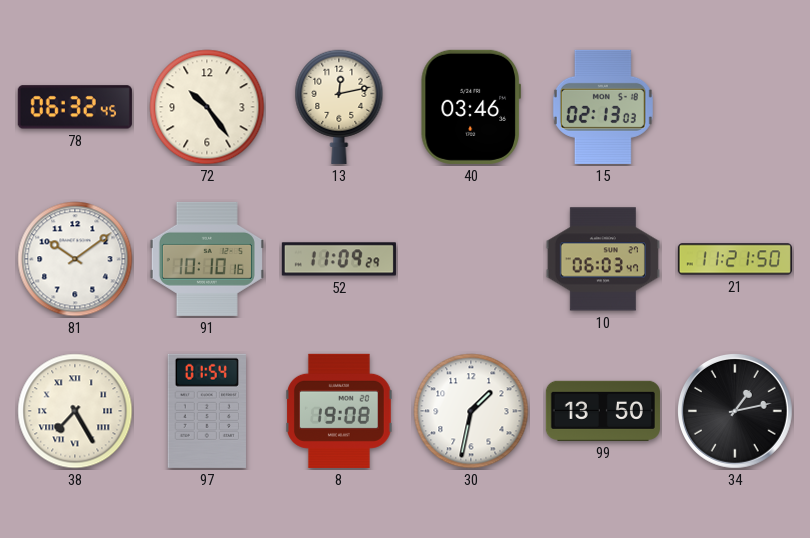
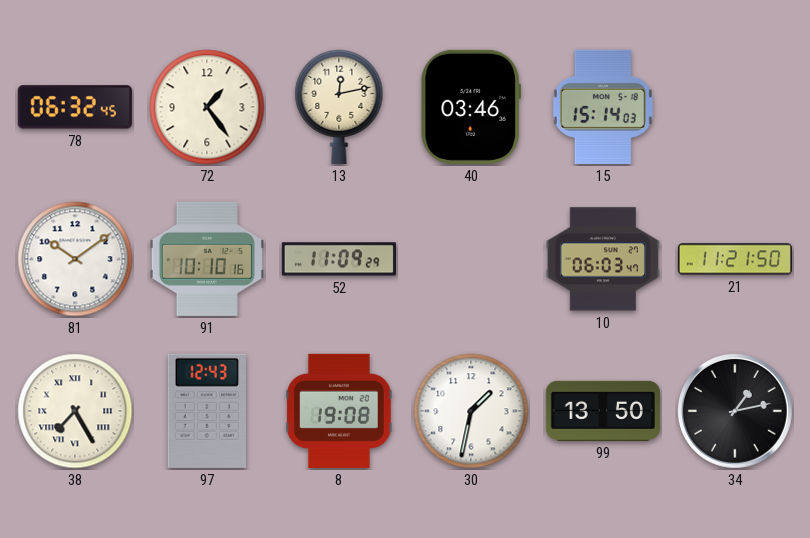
72: 10:24 -> 1:24
15: 02:13 -> 15:14
97: 01:54 -> 12:43
